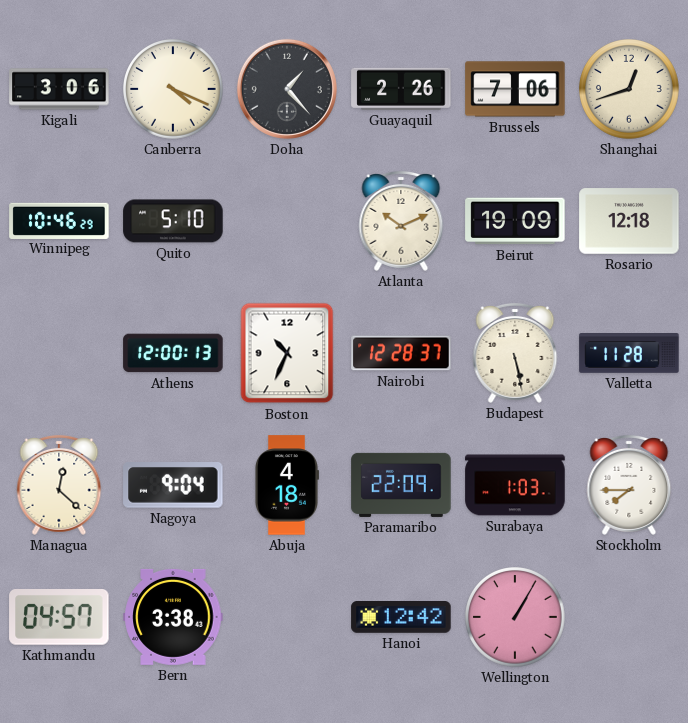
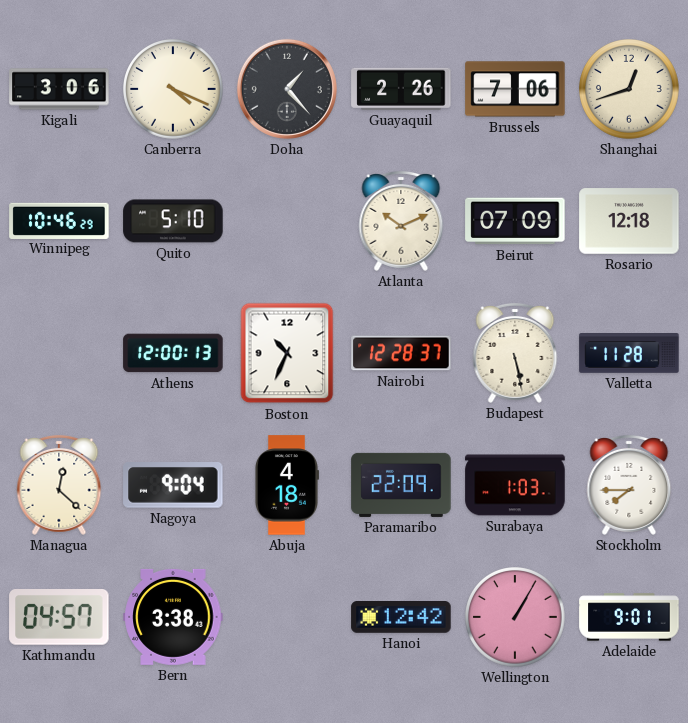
Beirut: 19:09 -> 07:09
Adelaide: none -> 9:01
